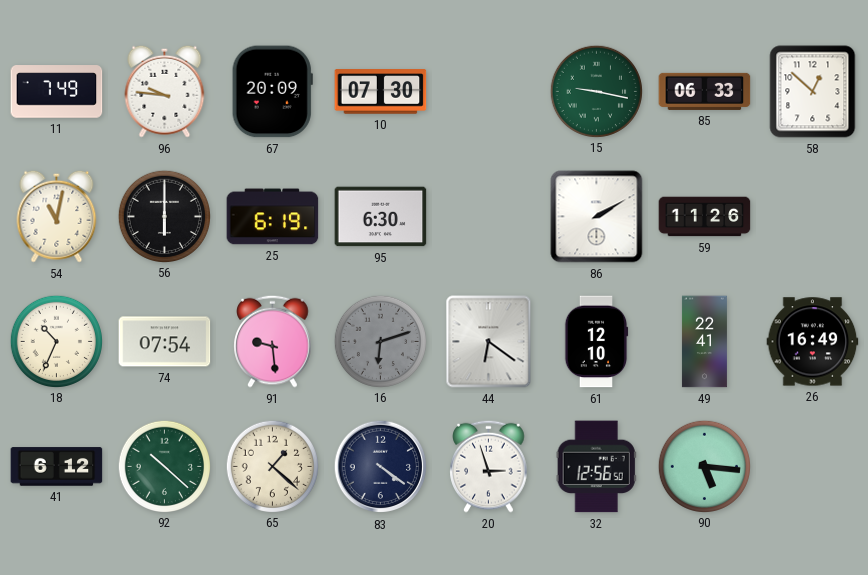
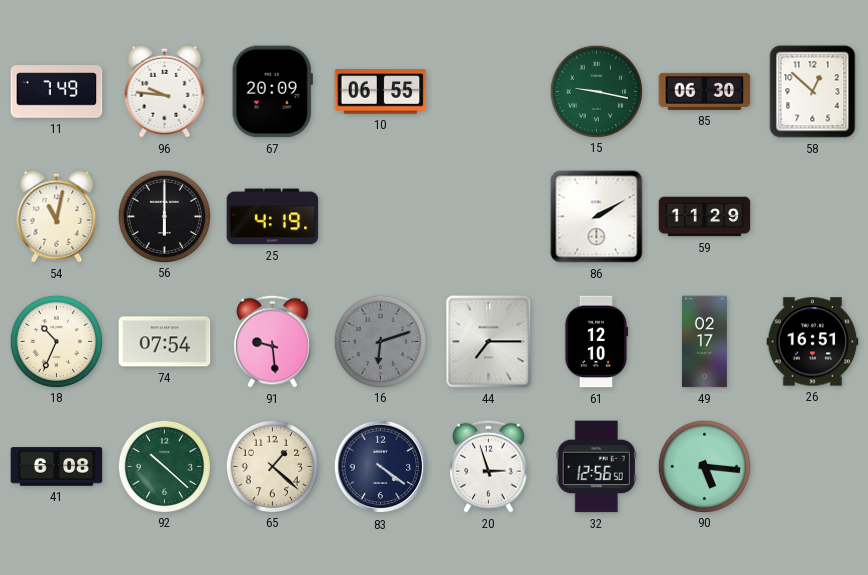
10: 07:30 -> 06:55
85: 06:33 -> 06:30
25: 6:19 -> 4:19
95: 6:30 -> none
59: 11:26 -> 11:29
44: 6:21 -> 7:15
49: 22:41 -> 02:17
26: 16:49 -> 16:51
41: 6:12 -> 6:08
